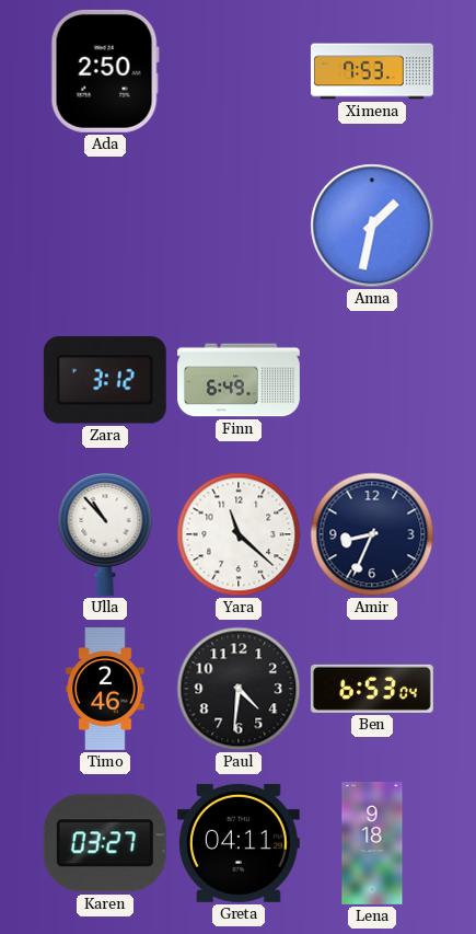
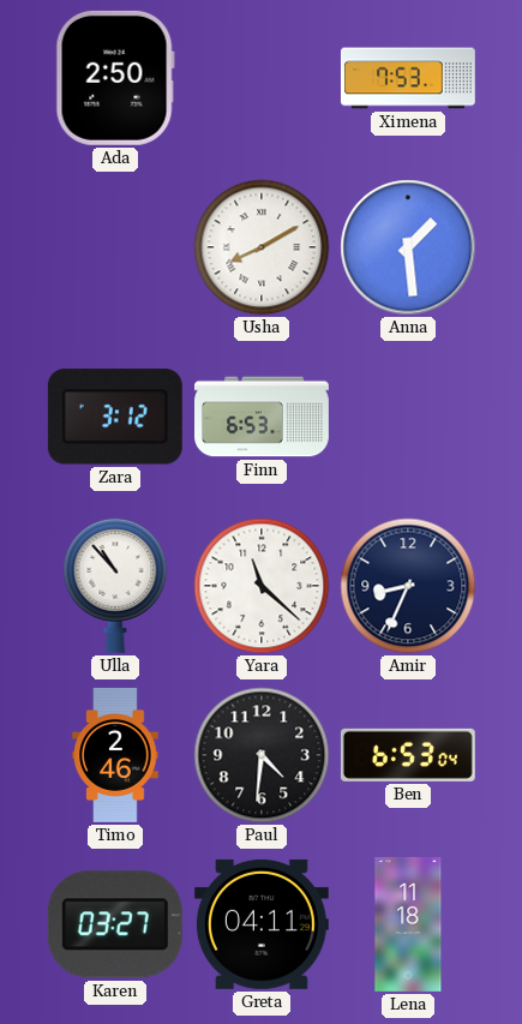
Usha: none -> 8:10
Anna: 1:32 -> 1:29
Finn: 6:49 -> 6:53
Lena: 9:18 -> 11:18
